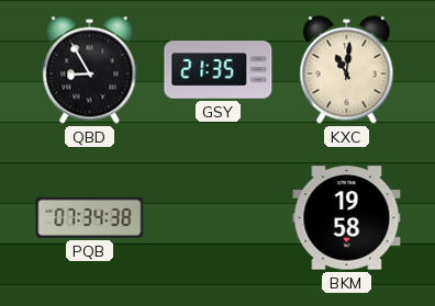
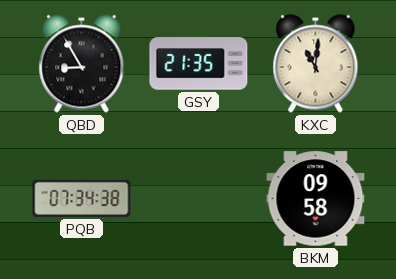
BKM: 19:58 -> 09:58
